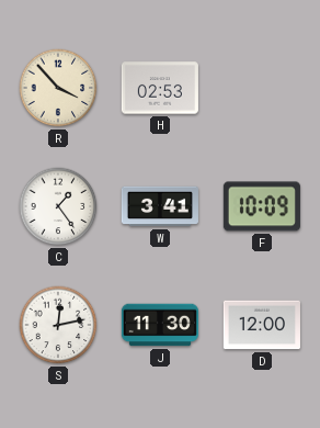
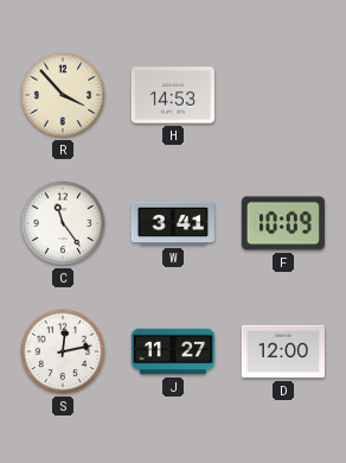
H: 02:53 -> 14:53
C: 1:24 -> 11:24
J: 11:30 -> 11:27
